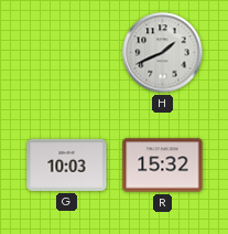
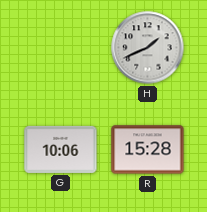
G: 10:03 -> 10:06
R: 15:32 -> 15:28
